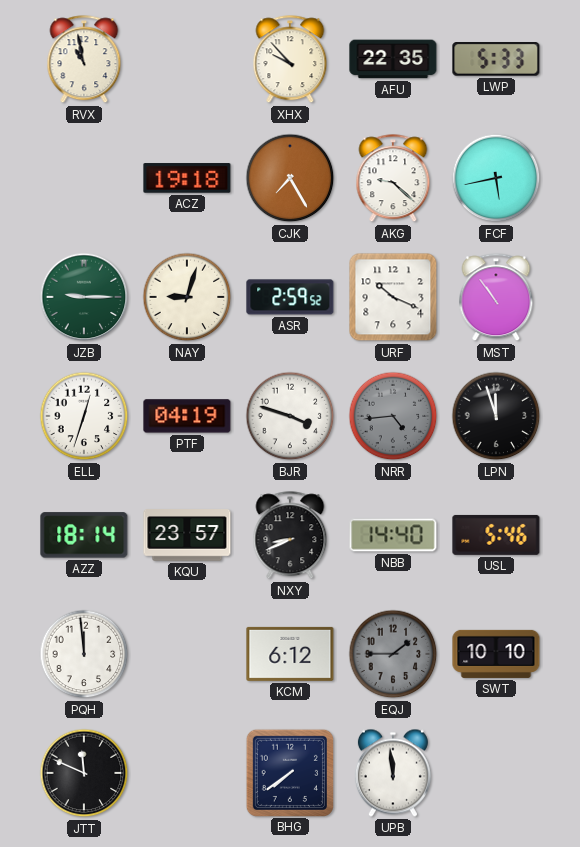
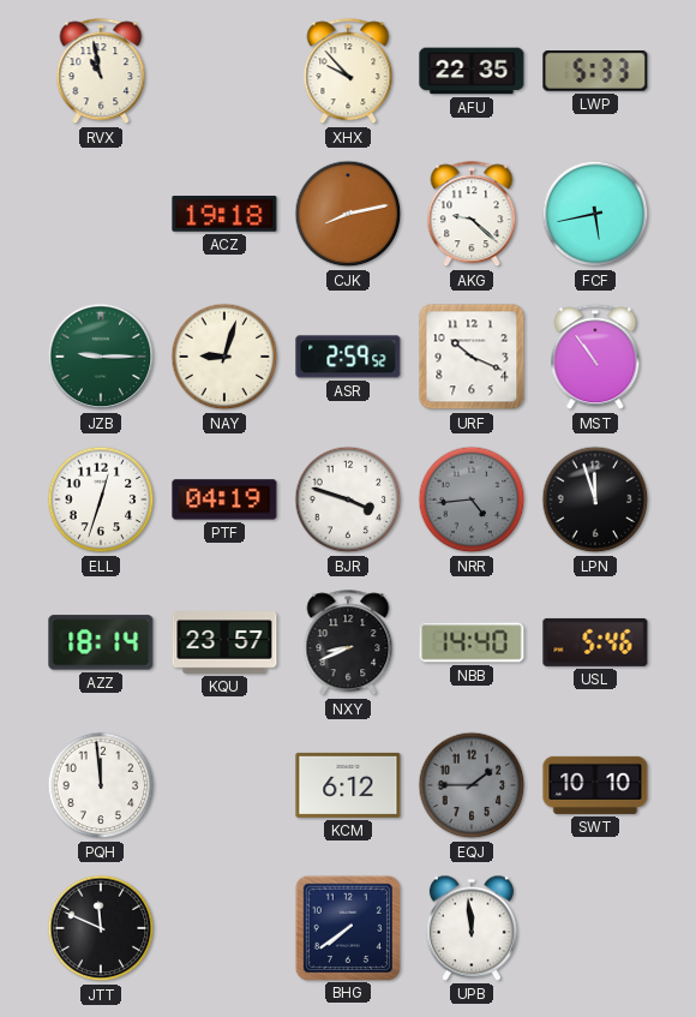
CJK: 7:25 -> 8:13
